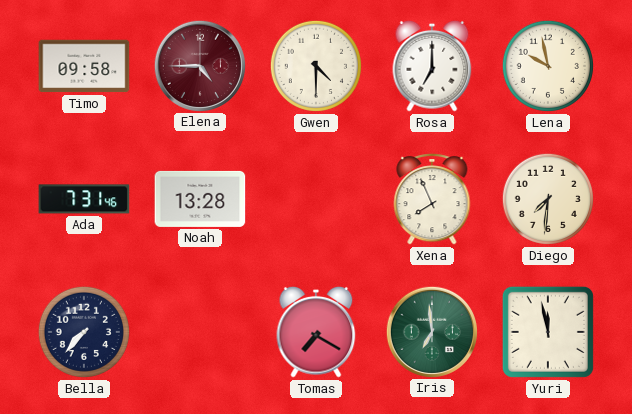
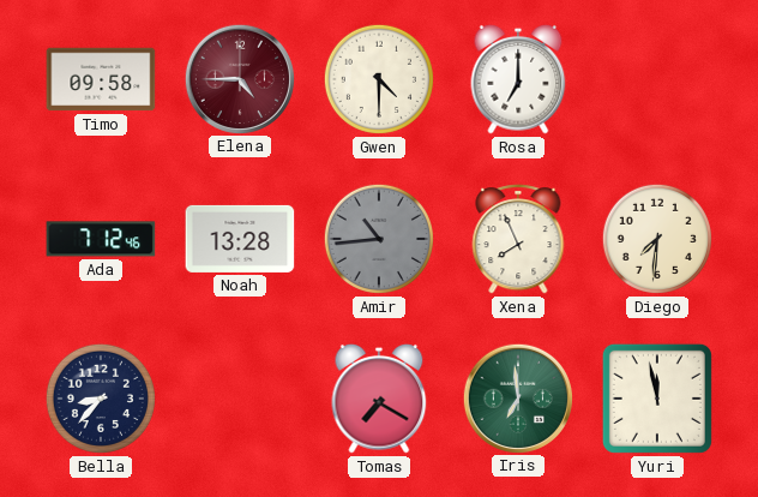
Lena: 9:58 -> none
Ada: 7:31 -> 7:12
Amir: none -> 10:44
Bella: 7:37 -> 8:37
